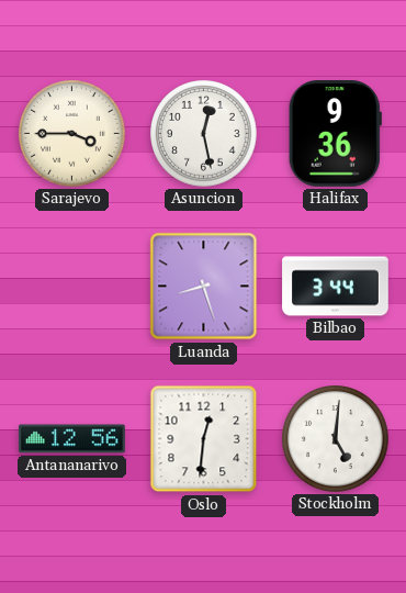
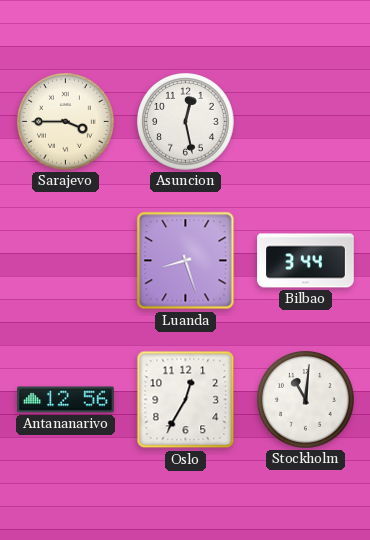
Halifax: 9:36 -> none
Oslo: 12:31 -> 12:35
Stockholm: 5:01 -> 11:01
